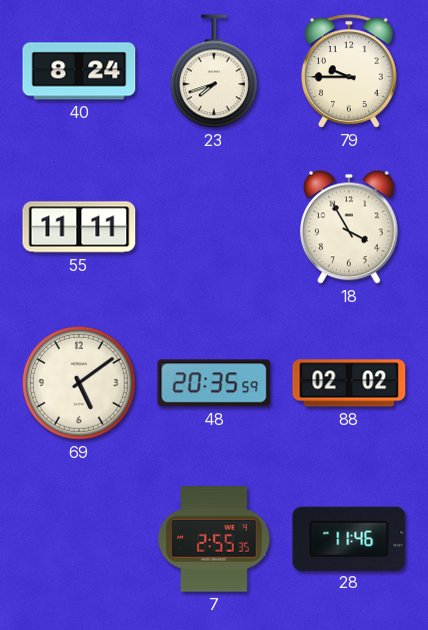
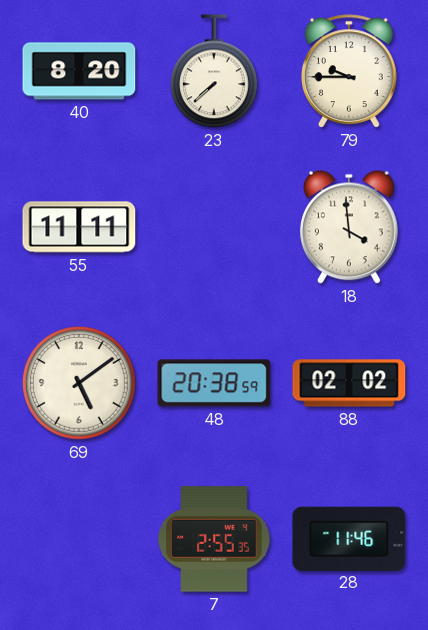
40: 8:24 -> 8:20
23: 7:42 -> 7:38
18: 3:55 -> 3:59
48: 20:35 -> 20:38
